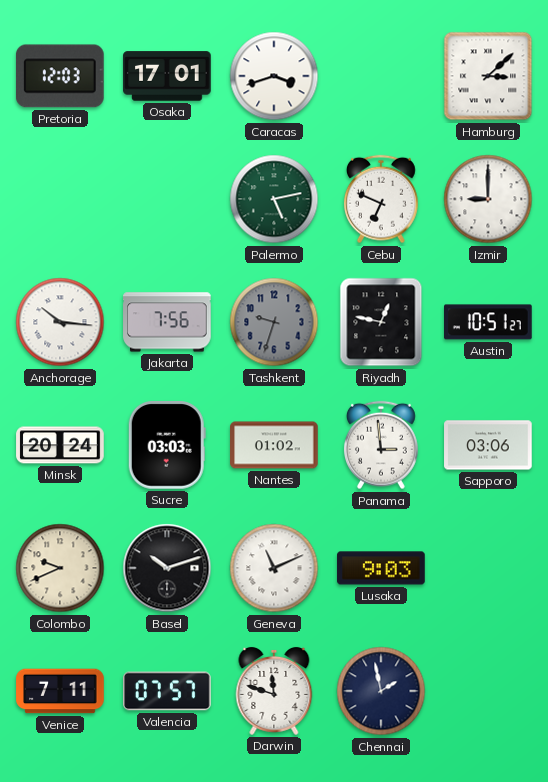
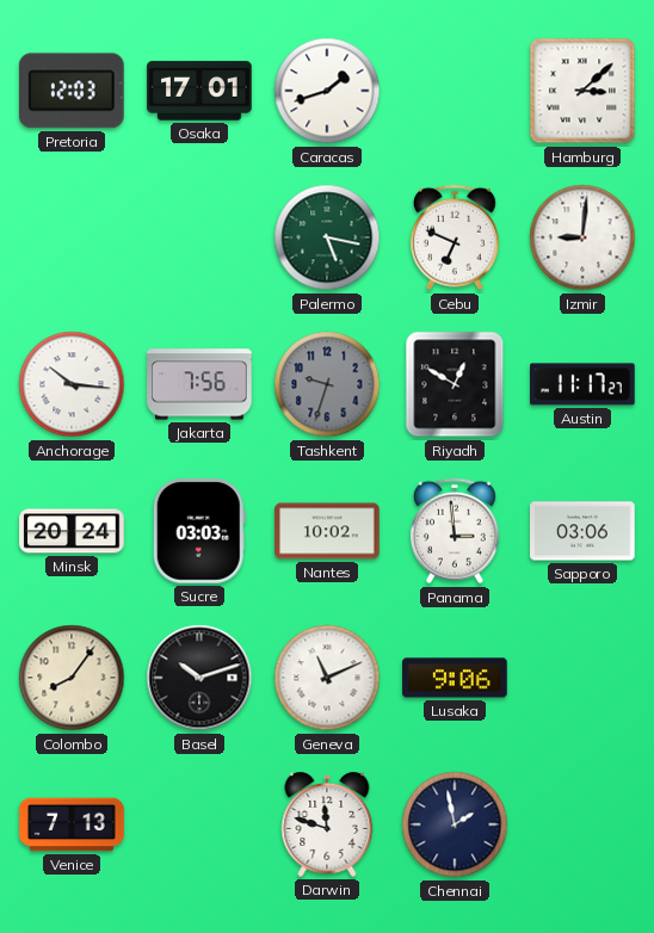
Caracas: 3:42 -> 1:42
Palermo: 5:13 -> 5:17
Izmir: 9:00 -> 9:01
Riyadh: 12:47 -> 12:50
Austin: 10:51 -> 11:17
Nantes: 01:02 -> 10:02
Colombo: 9:41 -> 8:06
Lusaka: 9:03 -> 9:06
Venice: 7:11 -> 7:13
Valencia: 07:57 -> none
